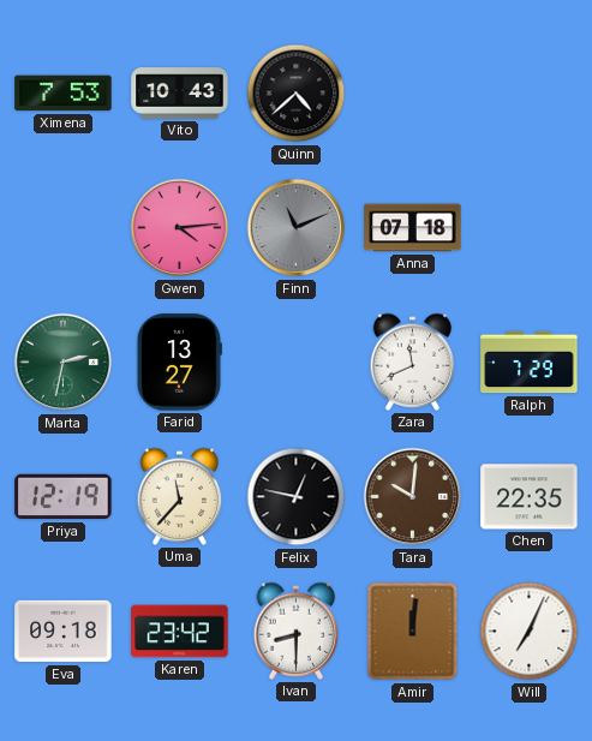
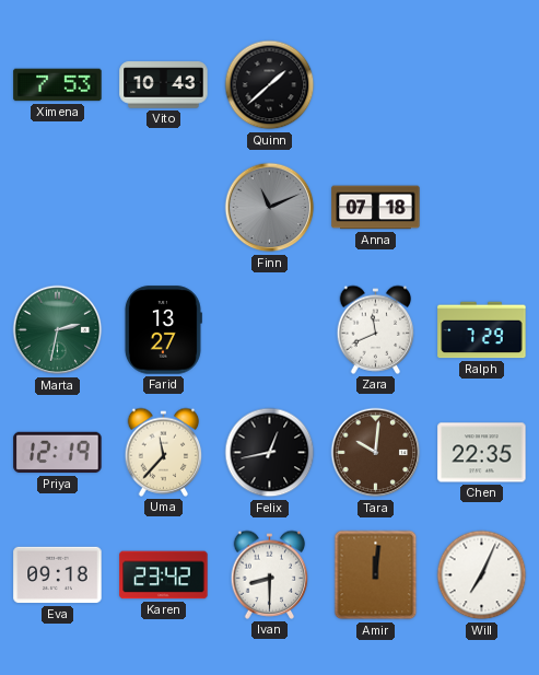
Quinn: 4:38 -> 1:38
Gwen: 4:14 -> none
Felix: 12:47 -> 12:43
